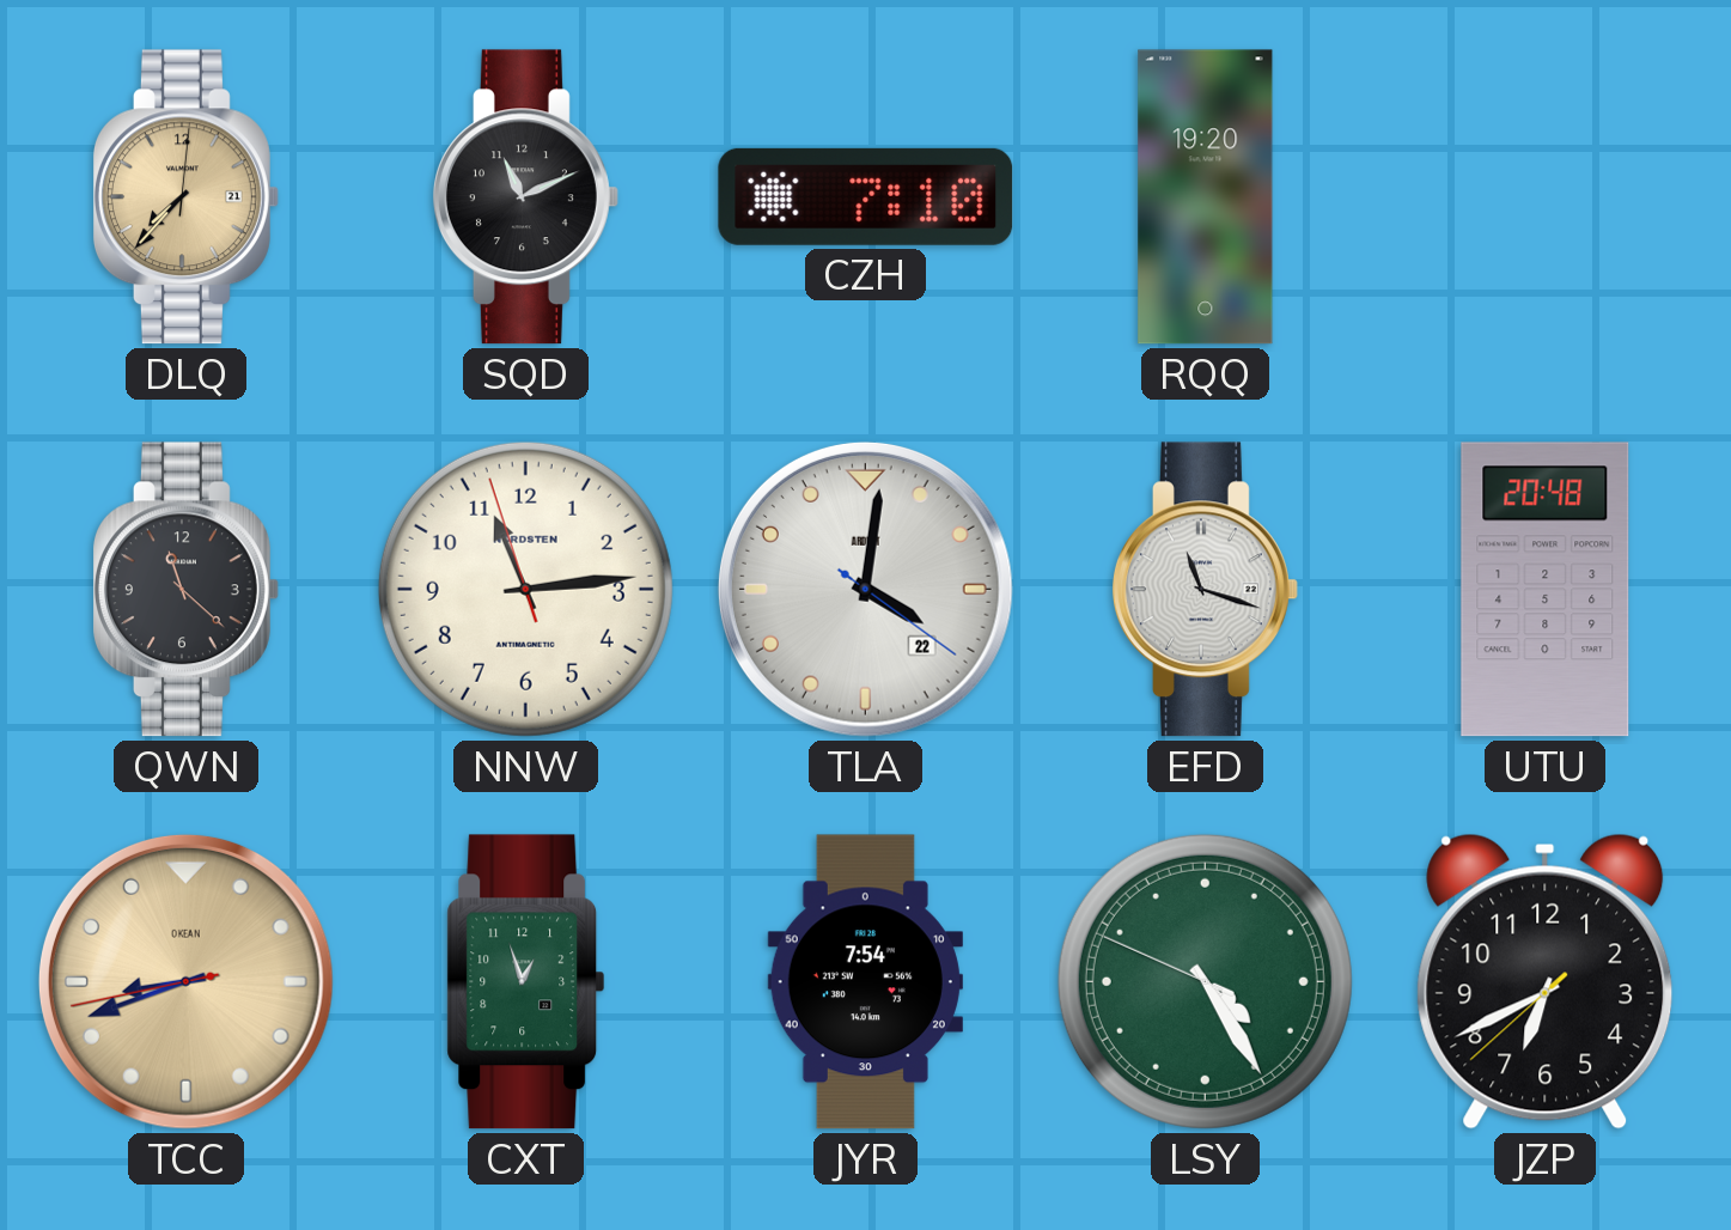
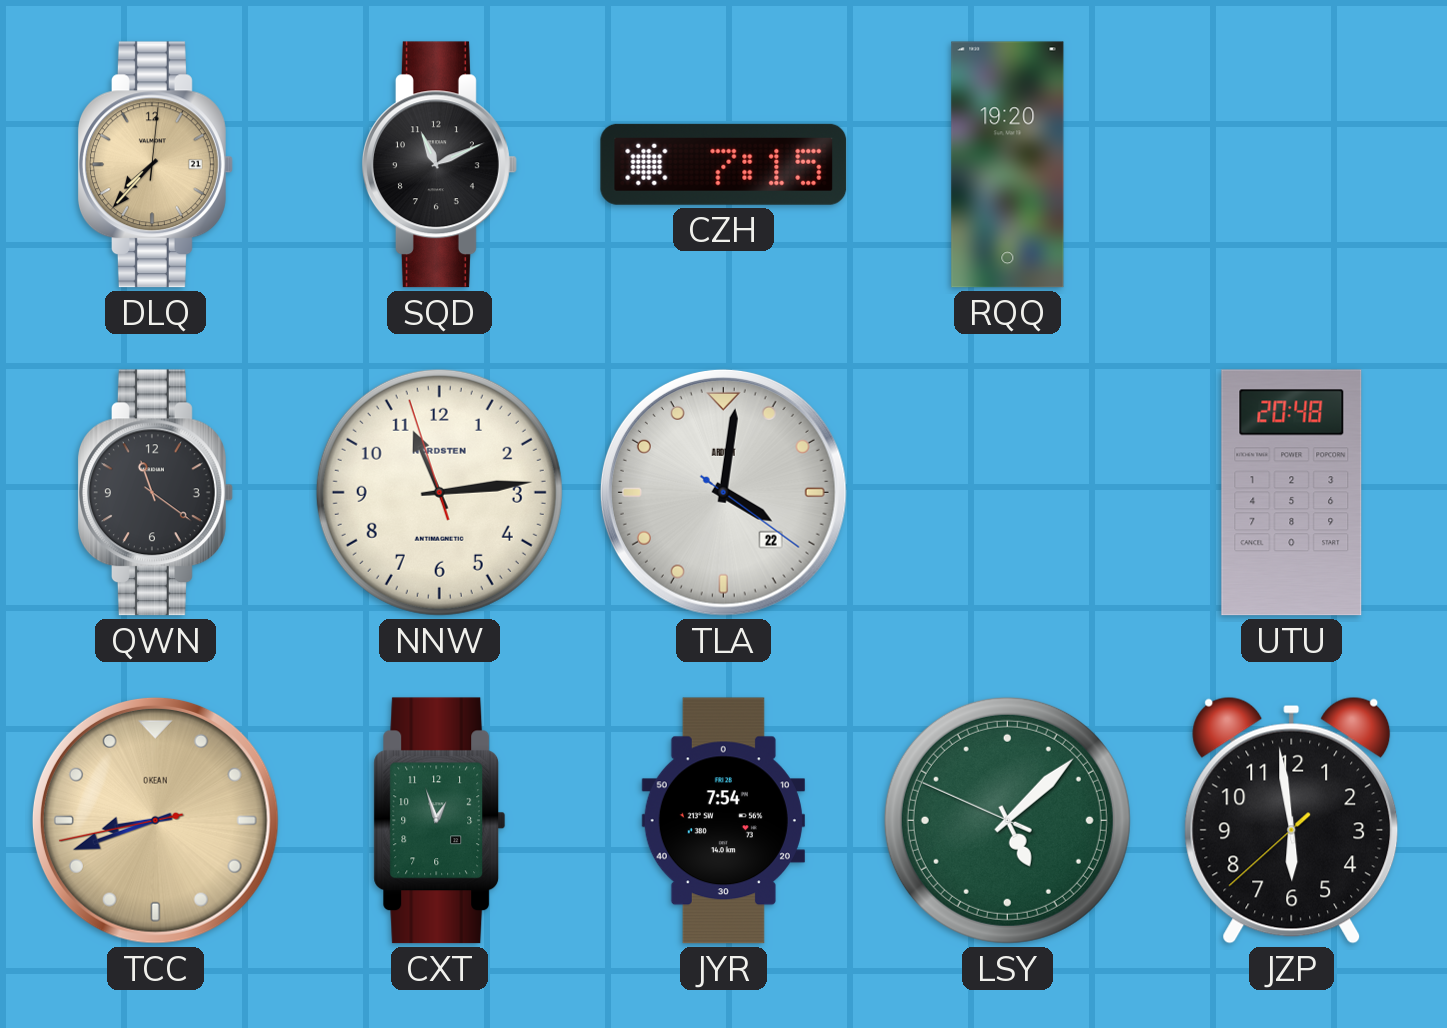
CZH: 7:10 -> 7:15
QWN: 11:22 -> 11:21
EFD: 11:18 -> none
LSY: 4:24 -> 5:07
JZP: 6:40 -> 5:58
